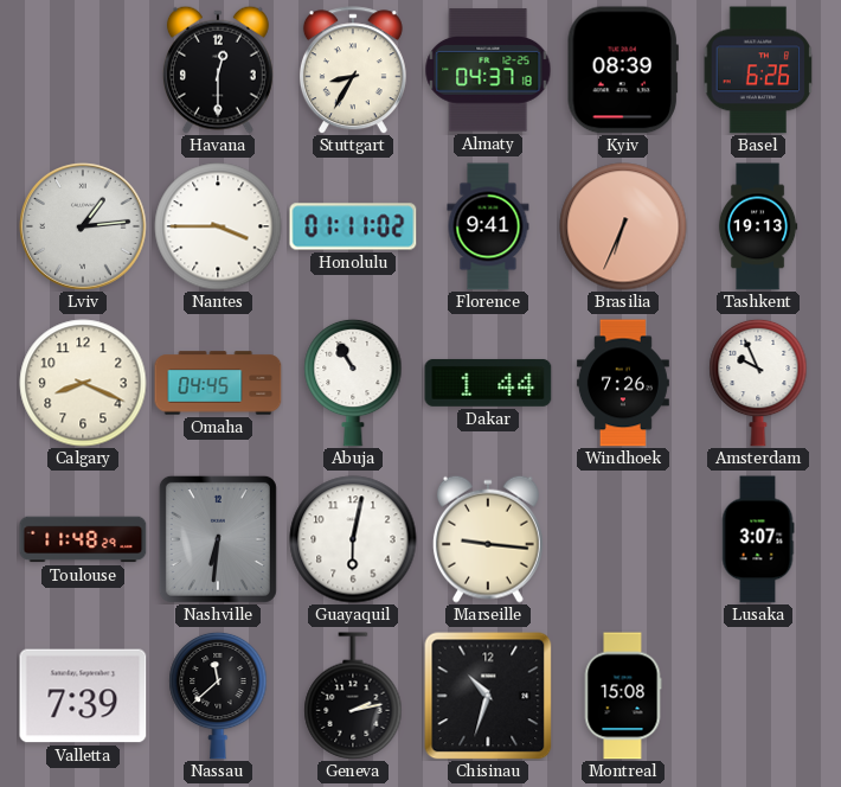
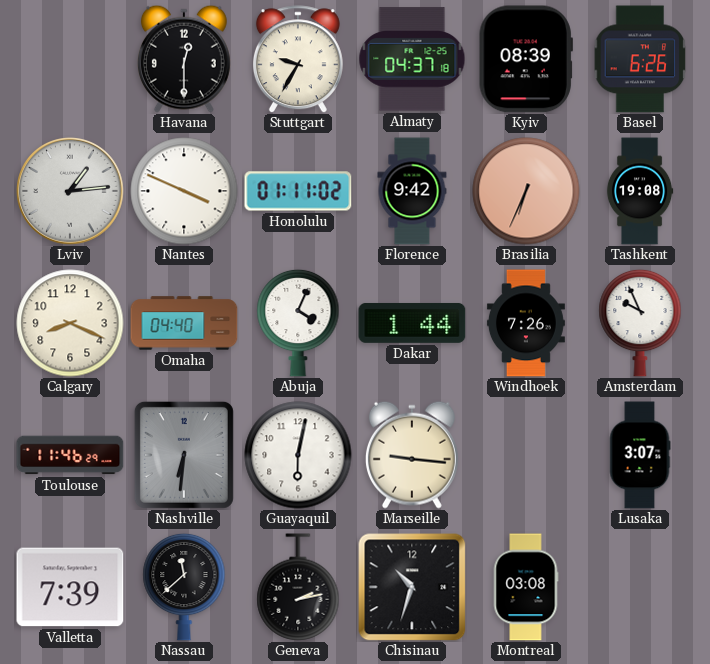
Stuttgart: 8:35 -> 9:35
Nantes: 3:45 -> 3:49
Florence: 9:41 -> 9:42
Tashkent: 19:13 -> 19:08
Omaha: 04:45 -> 04:40
Abuja: 10:55 -> 4:04
Toulouse: 11:48 -> 11:46
Montreal: 15:08 -> 03:08
